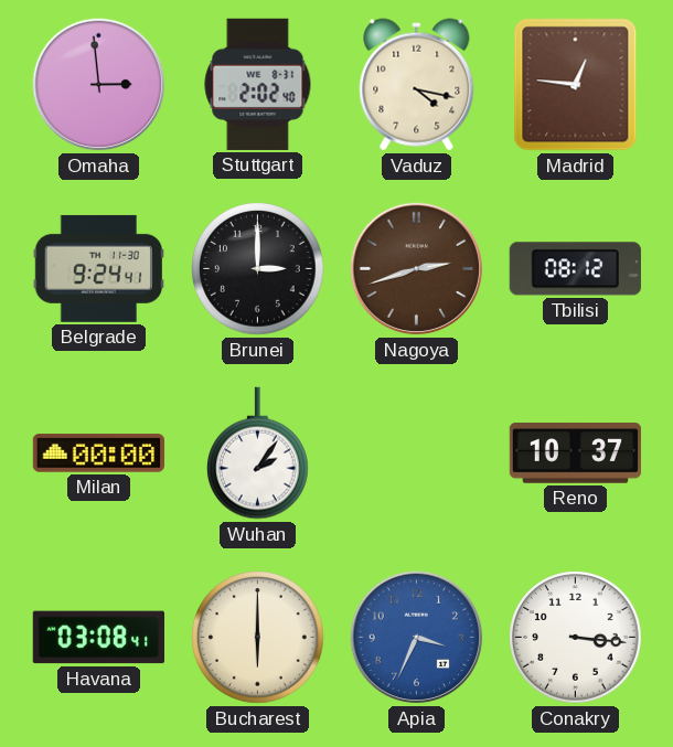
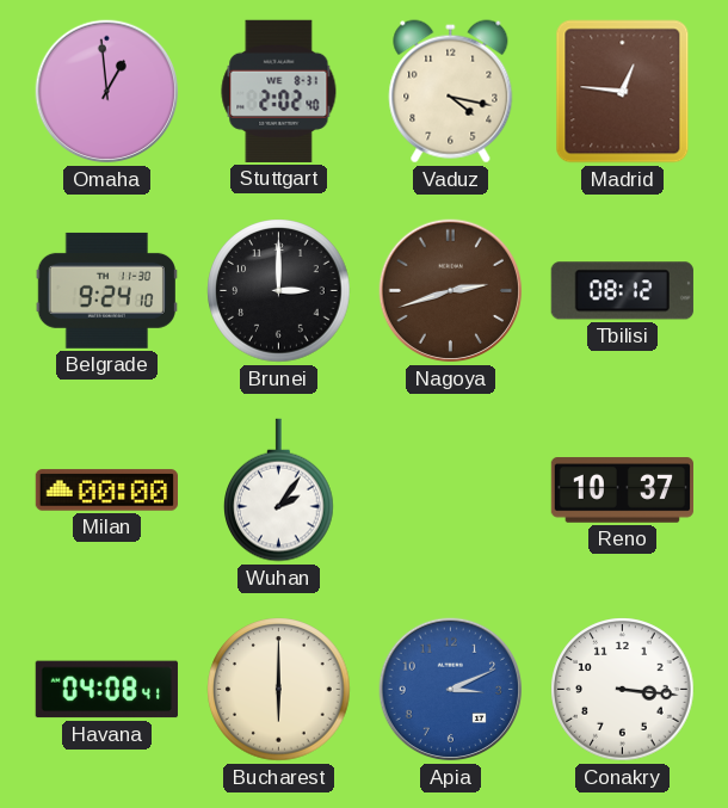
Omaha: 2:59 -> 12:59
Belgrade: 9:24:41 -> 9:24:10
Havana: 03:08 -> 04:08
Apia: 3:34 -> 3:11
